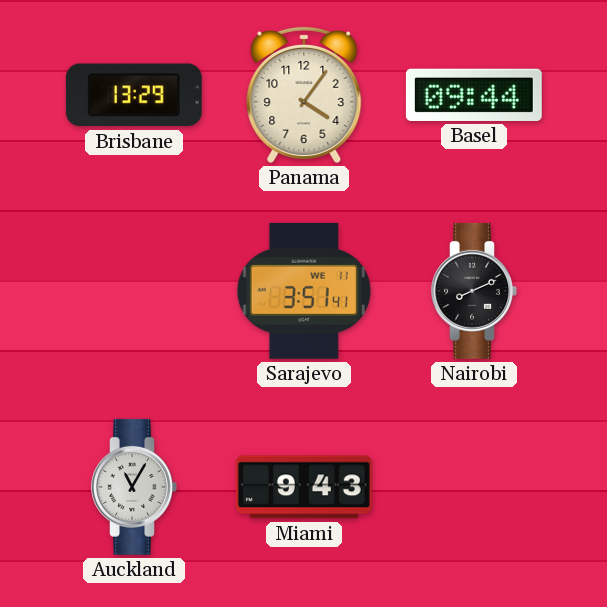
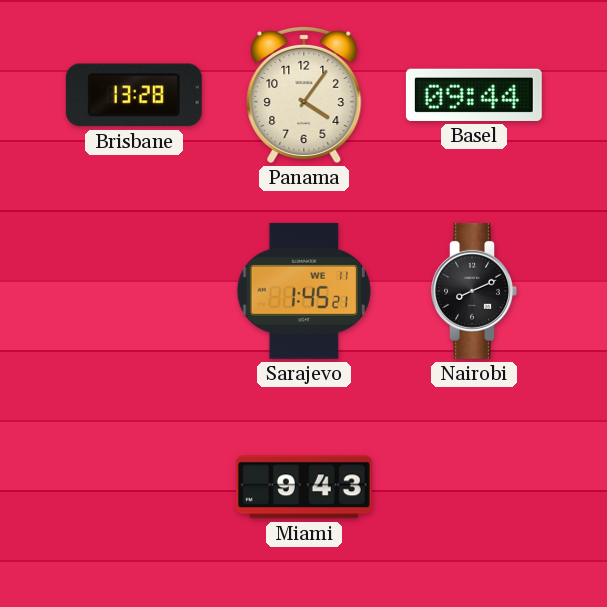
Brisbane: 13:29 -> 13:28
Sarajevo: 3:51 -> 1:45
Auckland: 11:05 -> none
